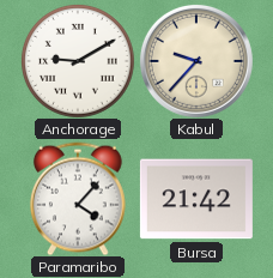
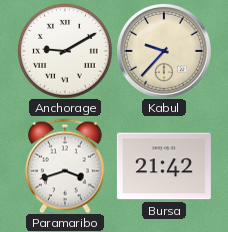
Paramaribo: 4:07 -> 3:42
